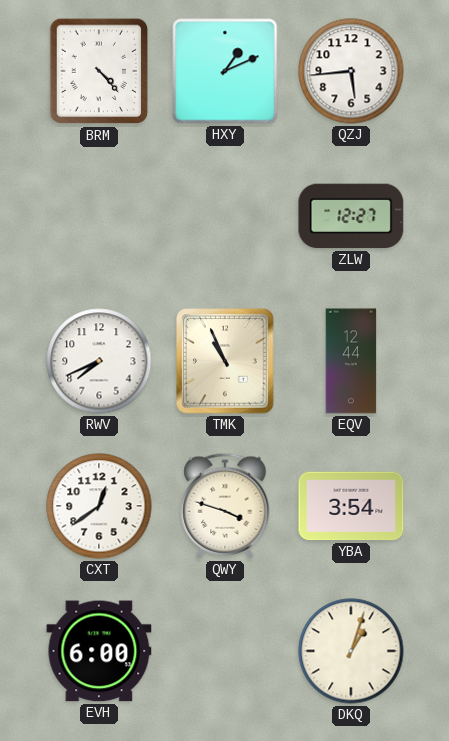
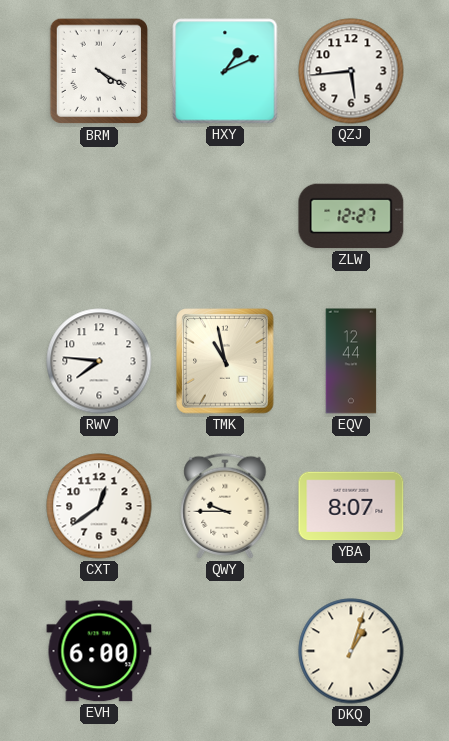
BRM: 4:23 -> 4:20
RWV: 7:41 -> 7:46
TMK: 10:56 -> 10:58
QWY: 3:48 -> 9:45
YBA: 3:54 -> 8:07
